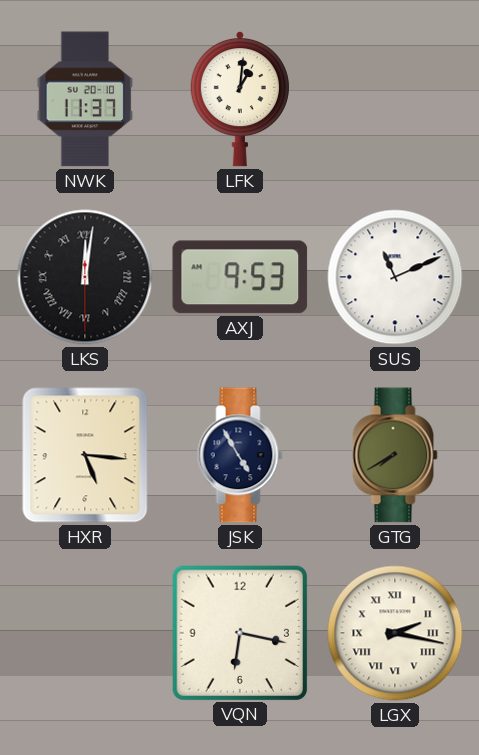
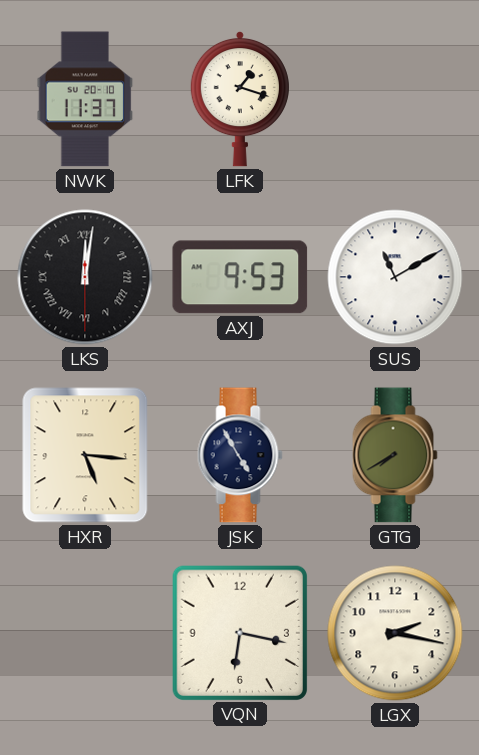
LFK: 1:01 -> 1:18
SUS: 11:11 -> 11:10
LGX numerals: Roman -> Arabic
